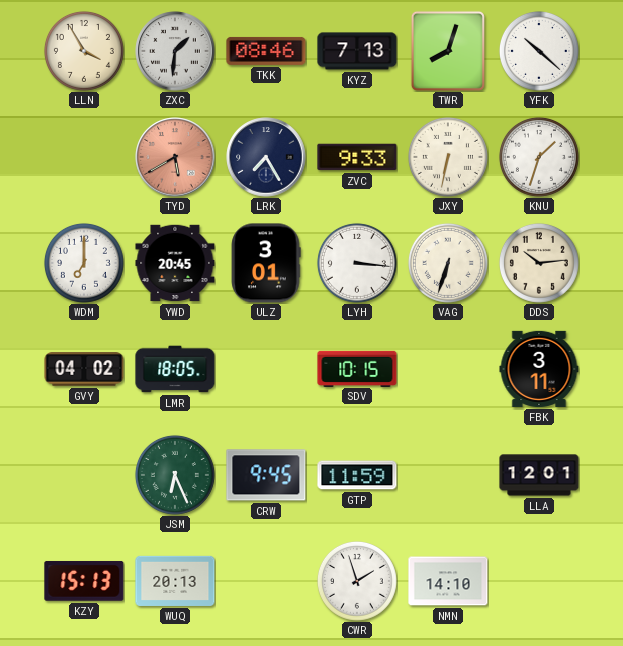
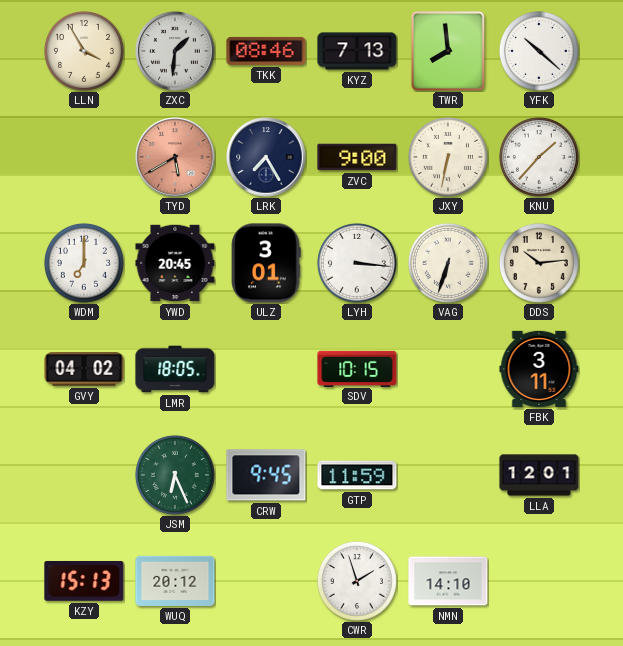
TWR: 8:03 -> 7:59
ZVC: 9:33 -> 9:00
KNU: 1:33 -> 1:37
WUQ: 20:13 -> 20:12
